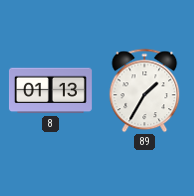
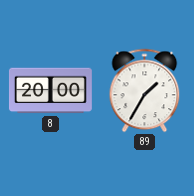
8: 01:13 -> 20:00
